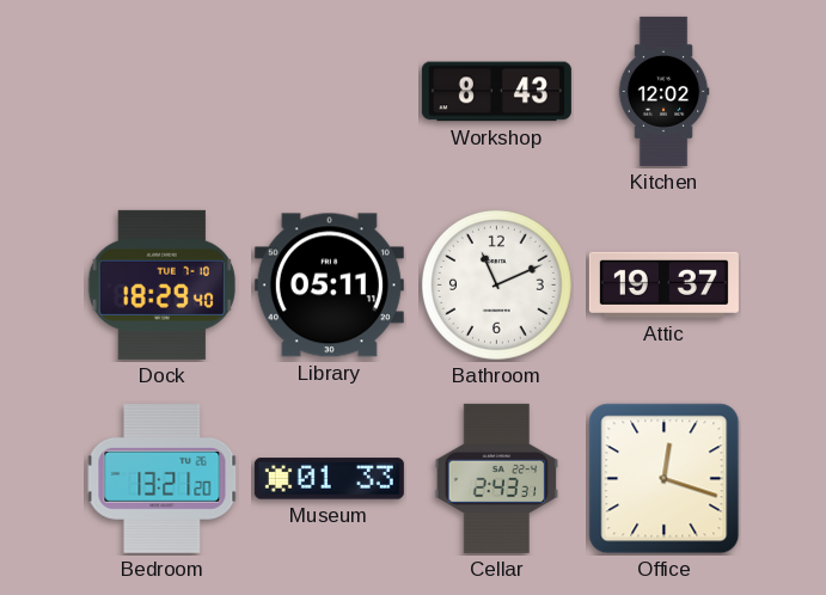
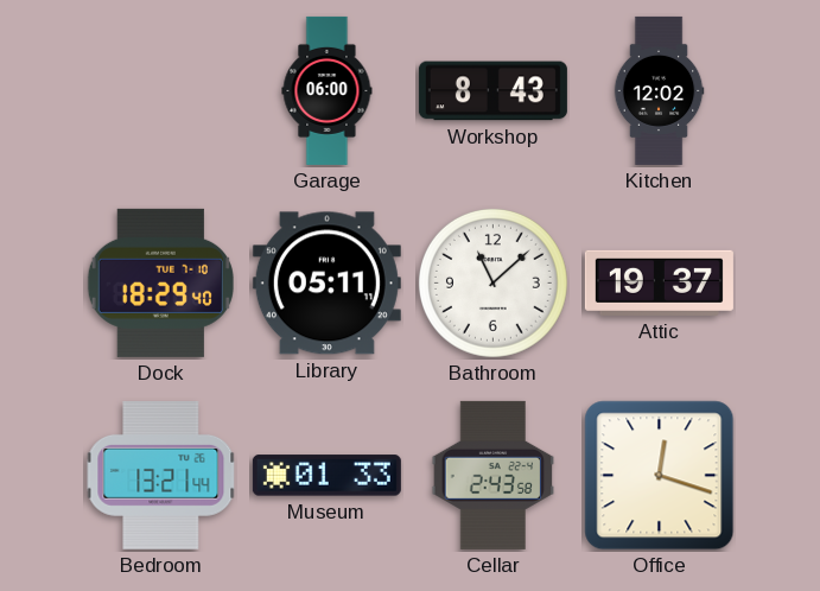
Garage: none -> 06:00
Bathroom: 11:11 -> 11:08
Bedroom: 13:21:20 -> 13:21:44
Cellar: 2:43:31 -> 2:43:58
